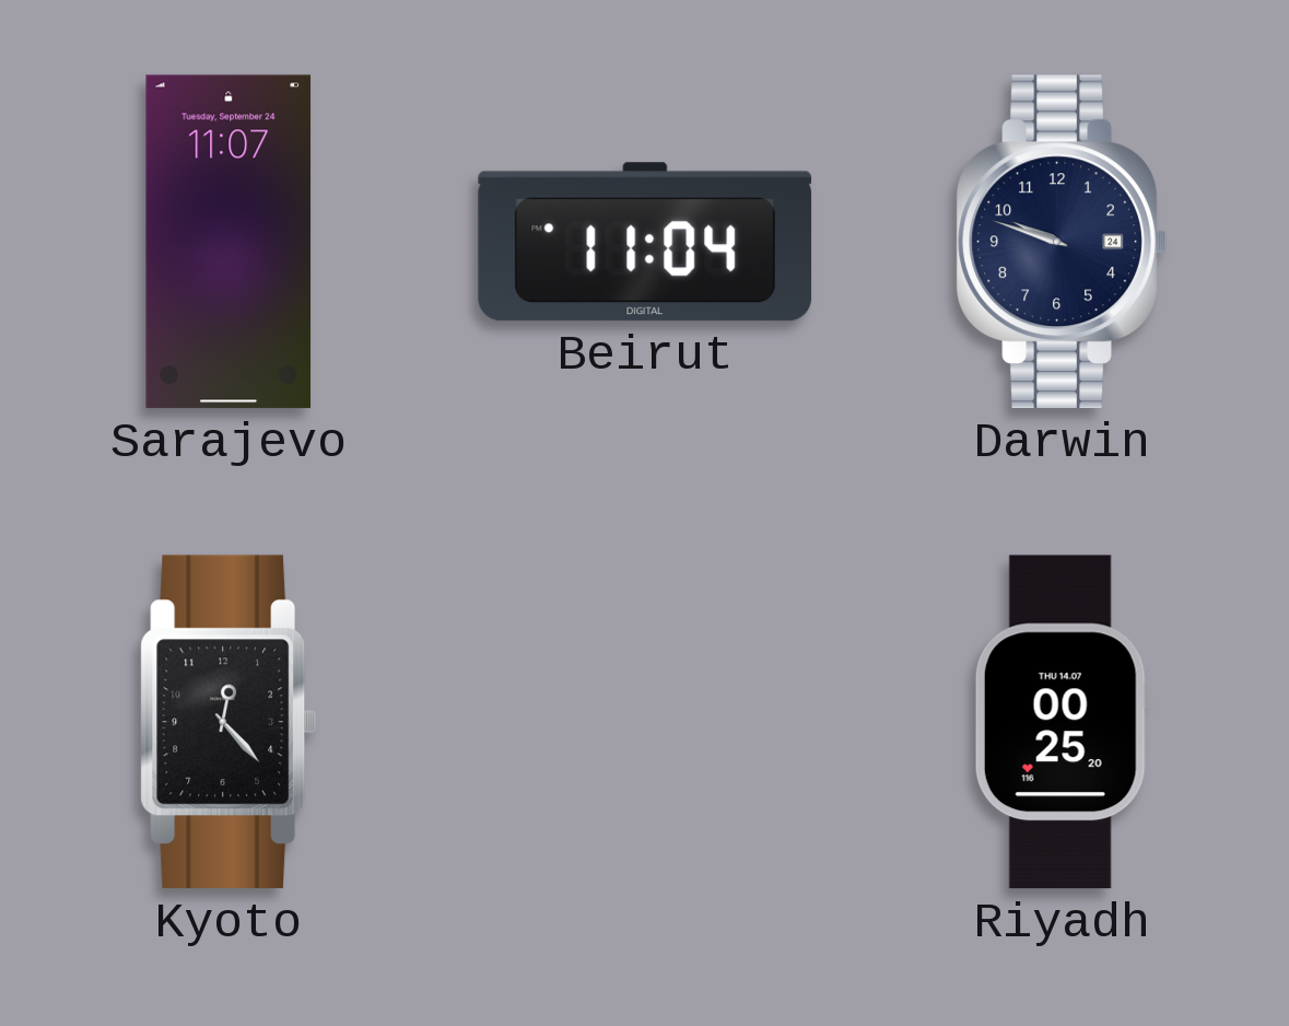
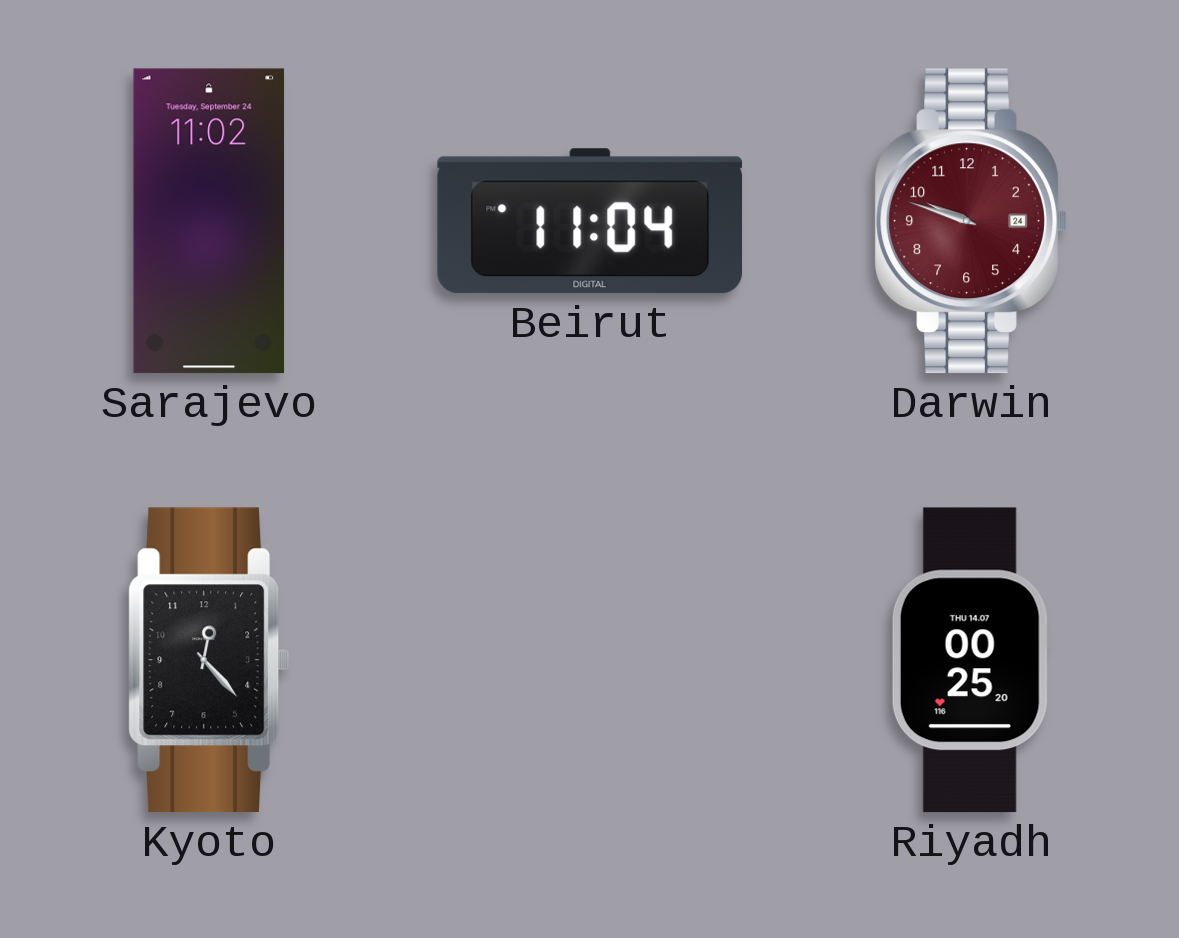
Sarajevo: 11:07 -> 11:02
Darwin dial: navy -> burgundy
